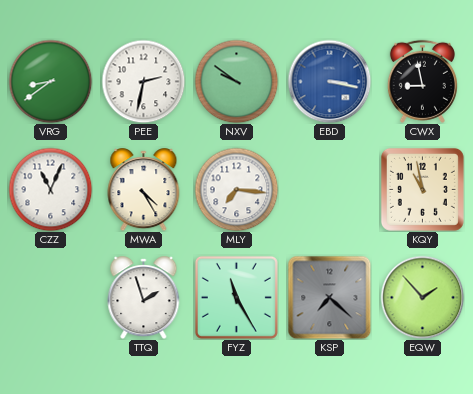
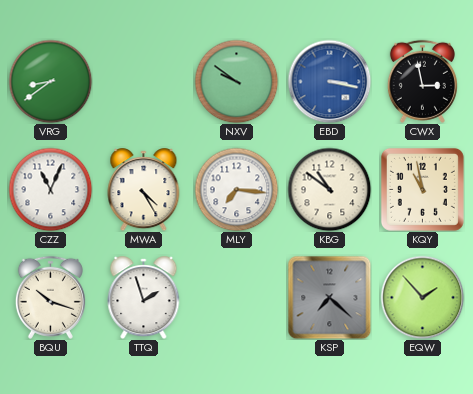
PEE: 2:32 -> none
CWX: 8:58 -> 2:58
KBG: none -> 10:51
BQU: none -> 10:18
FYZ: 11:25 -> none
